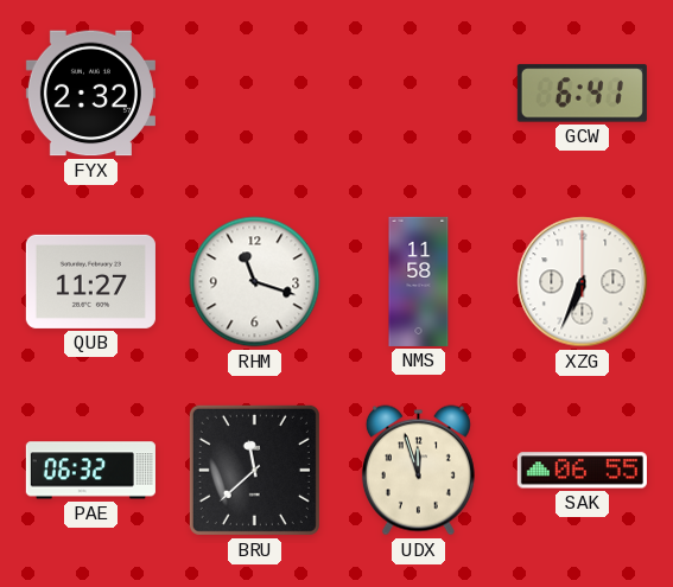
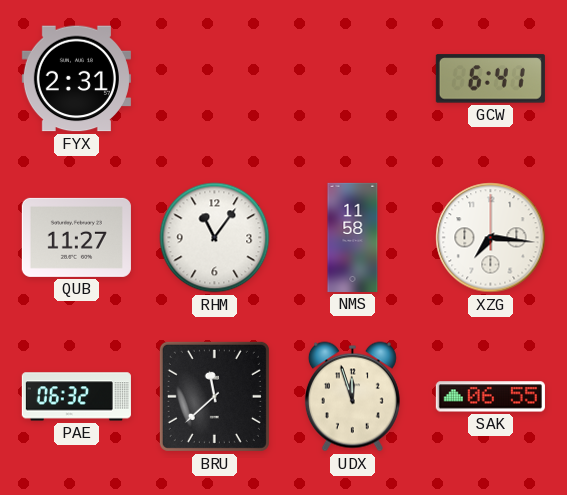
FYX: 2:32 -> 2:31
RHM: 11:18 -> 11:06
XZG: 6:34 -> 7:16
